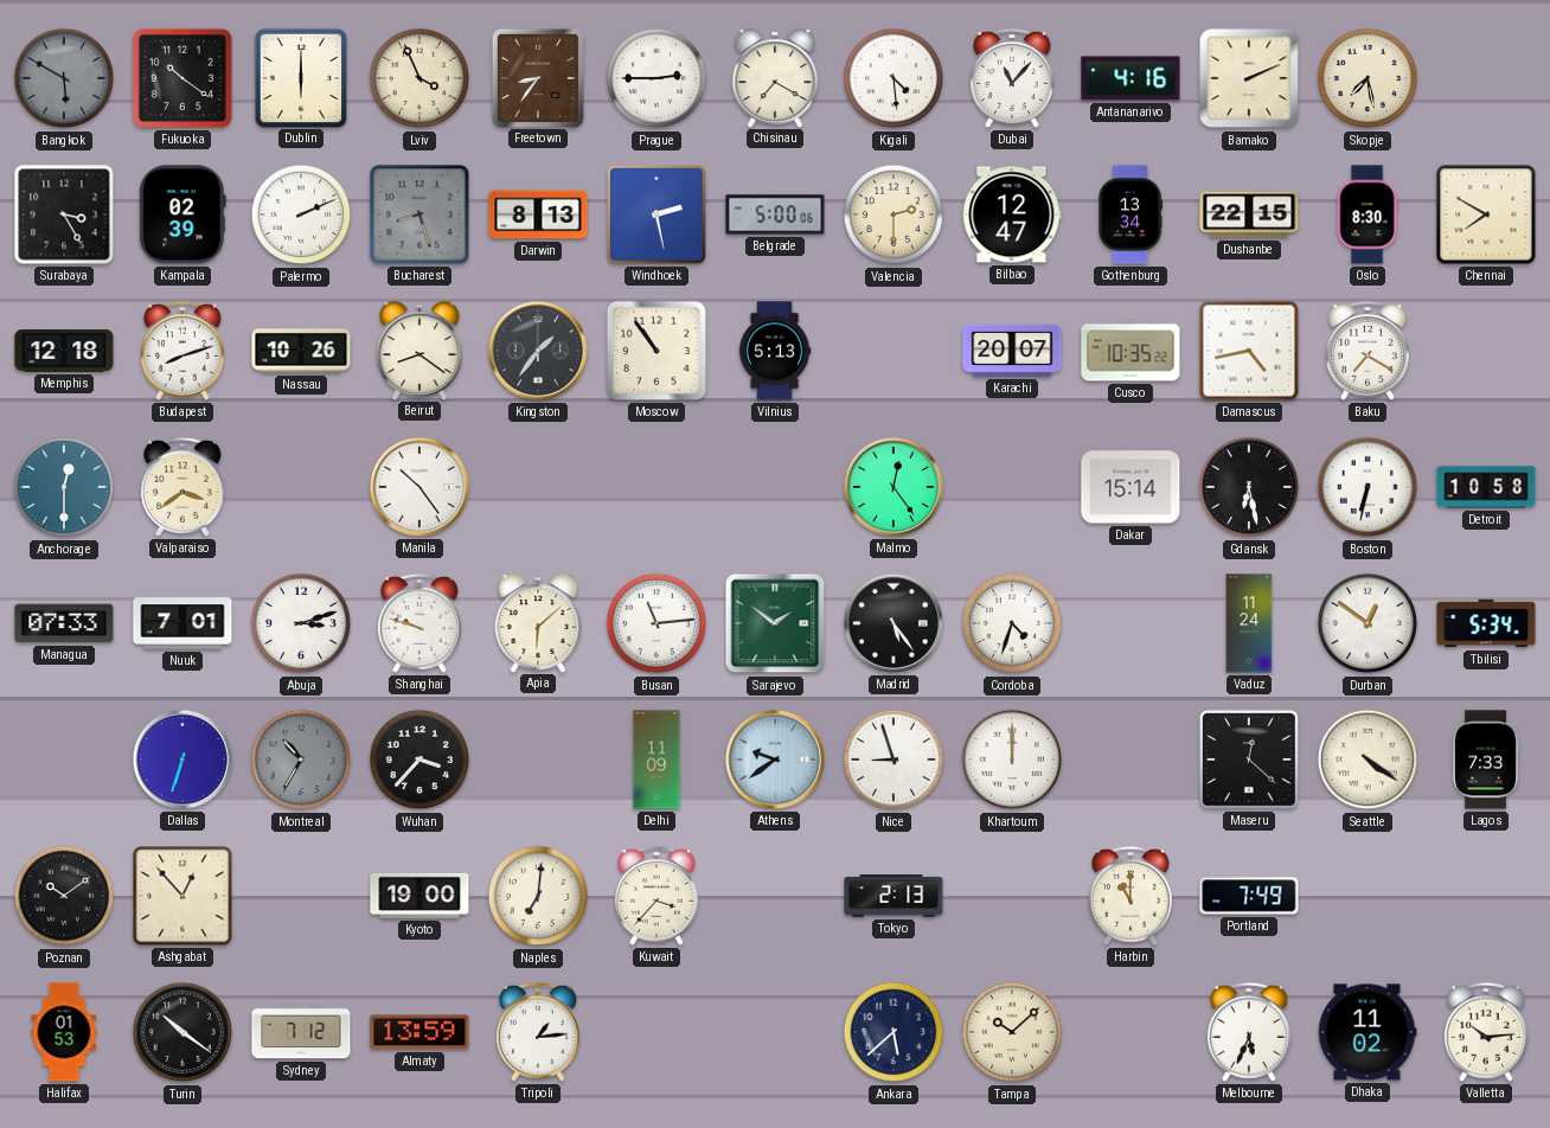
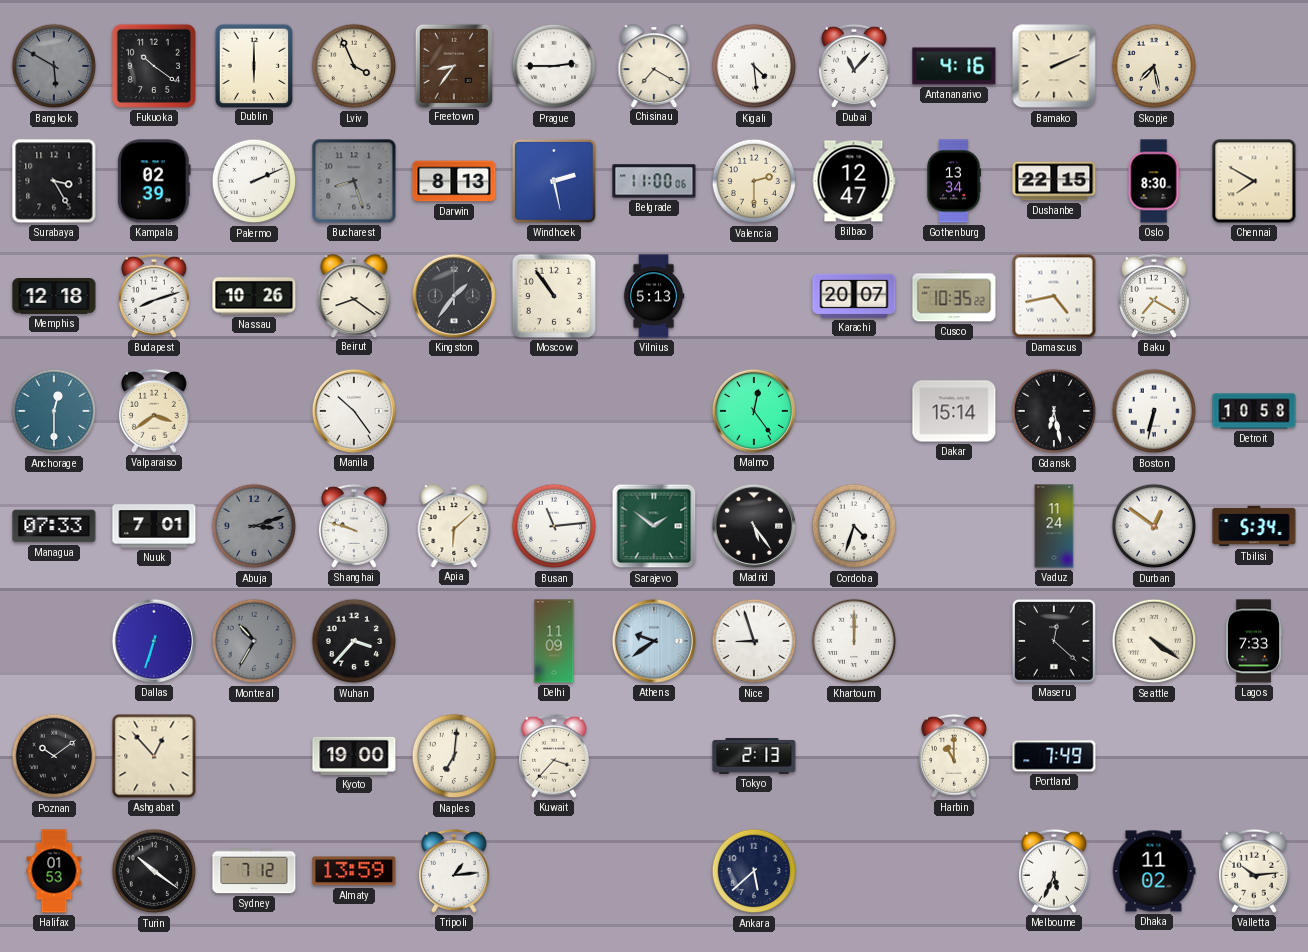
Belgrade: 5:00 -> 11:00
Abuja dial: white -> grey
Tampa: 10:08 -> none
